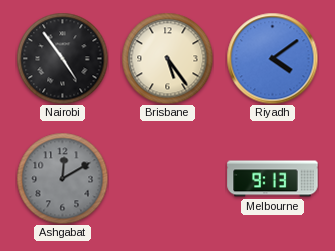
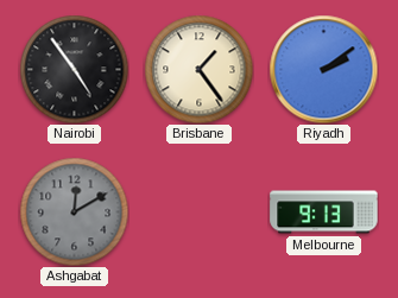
Brisbane: 5:24 -> 1:24
Riyadh: 4:09 -> 2:09
